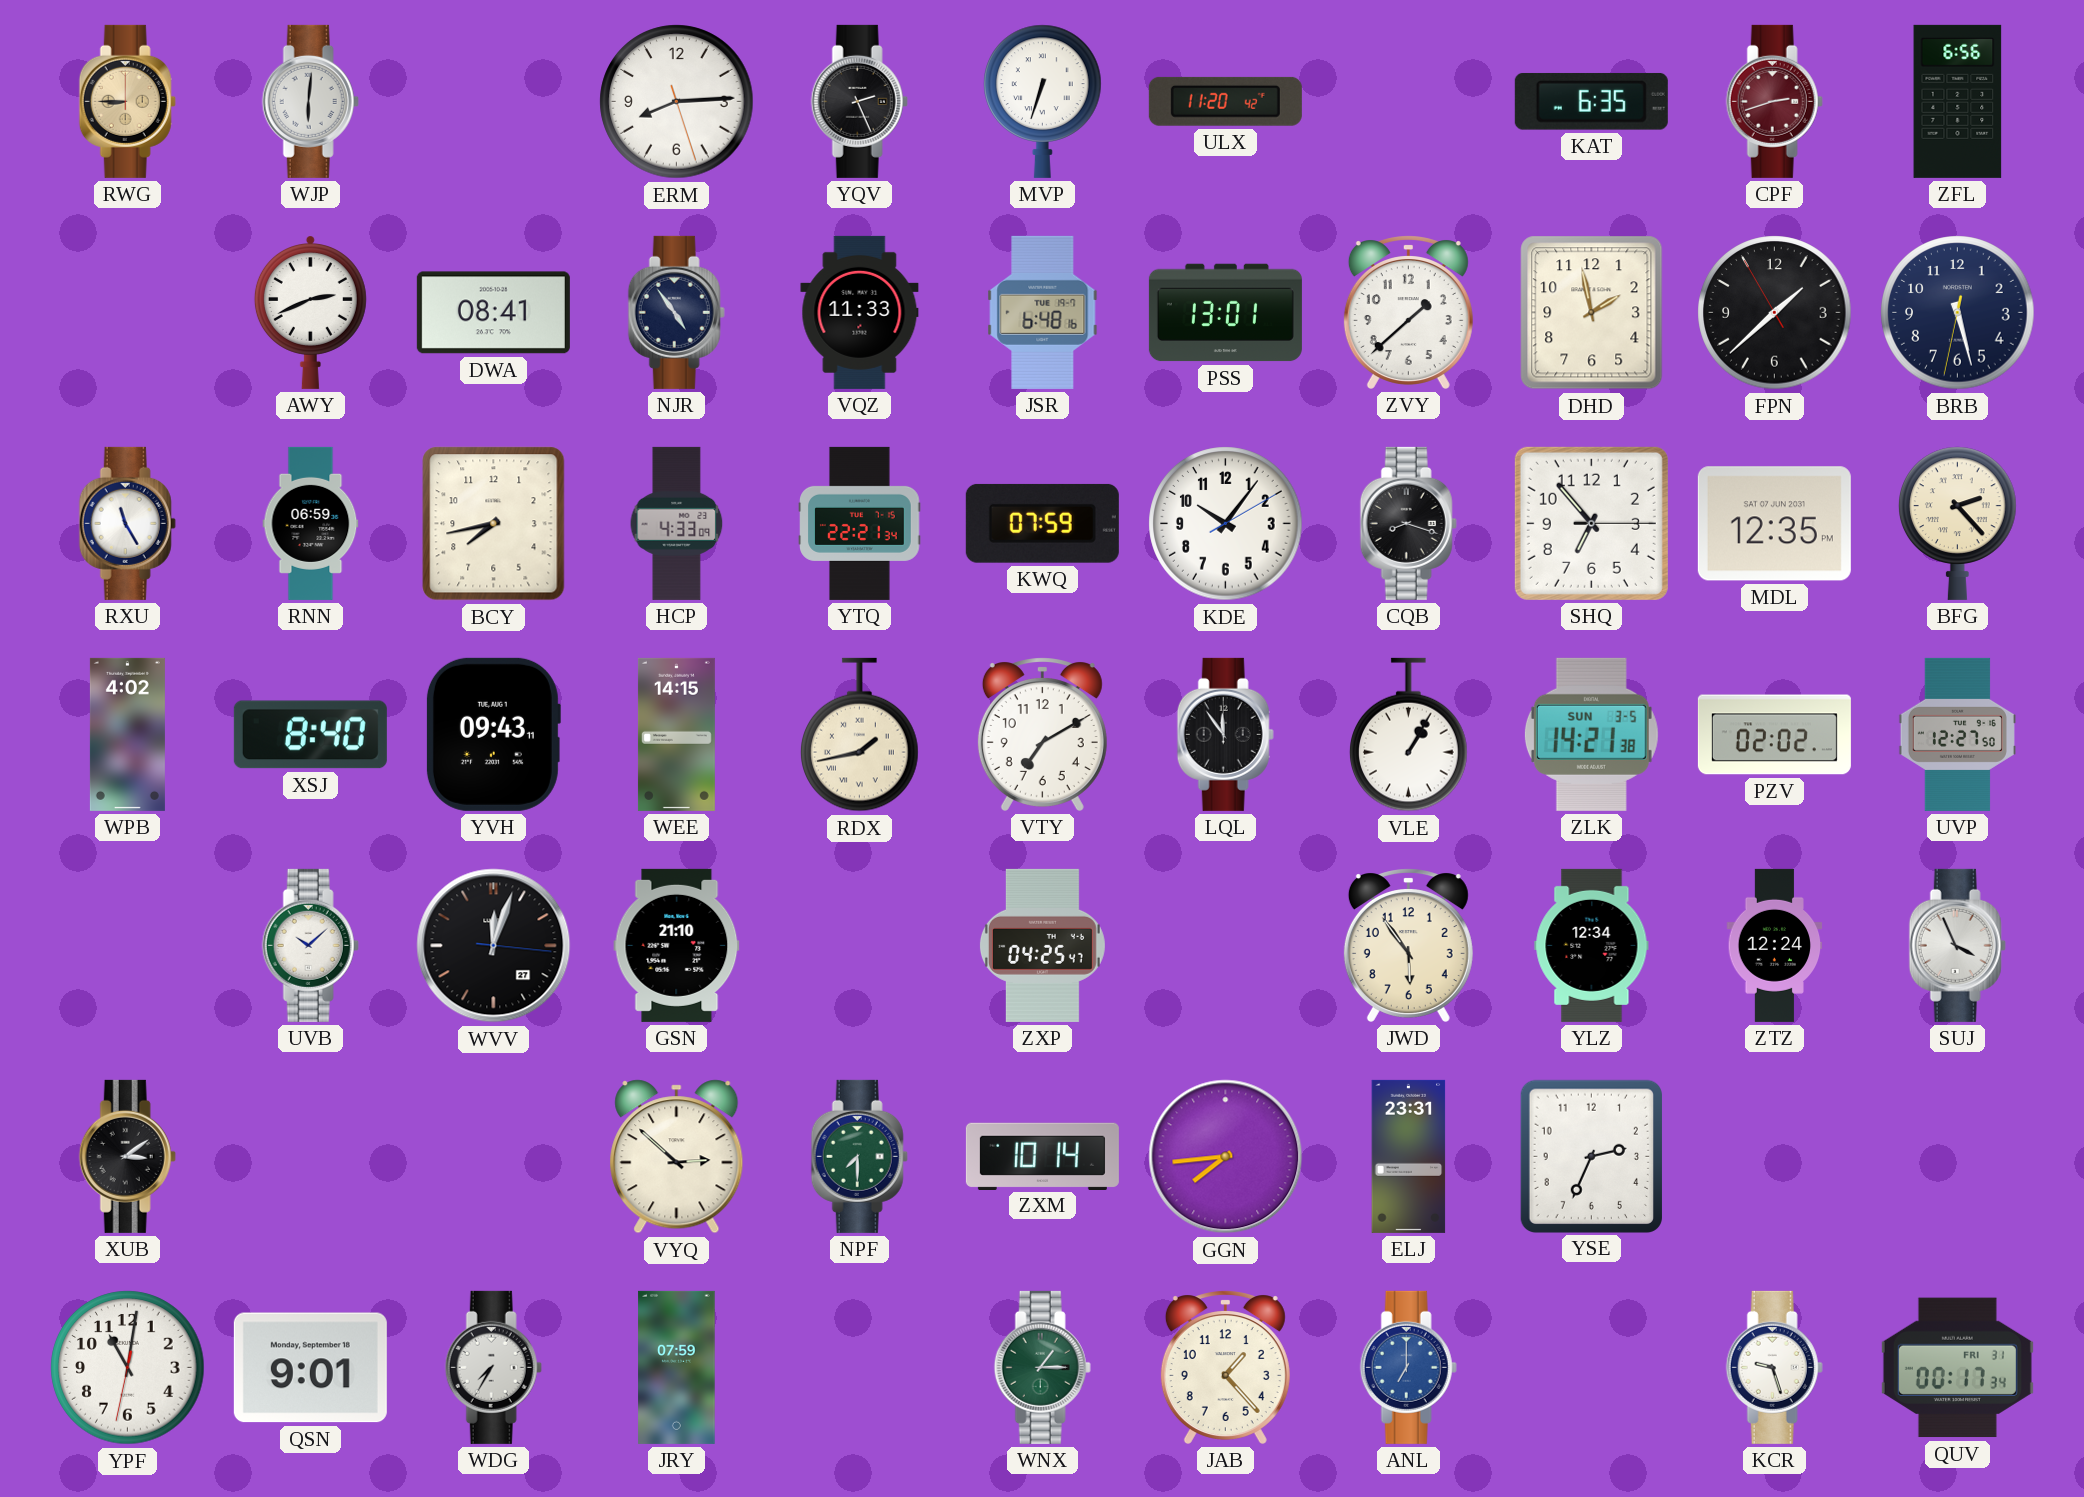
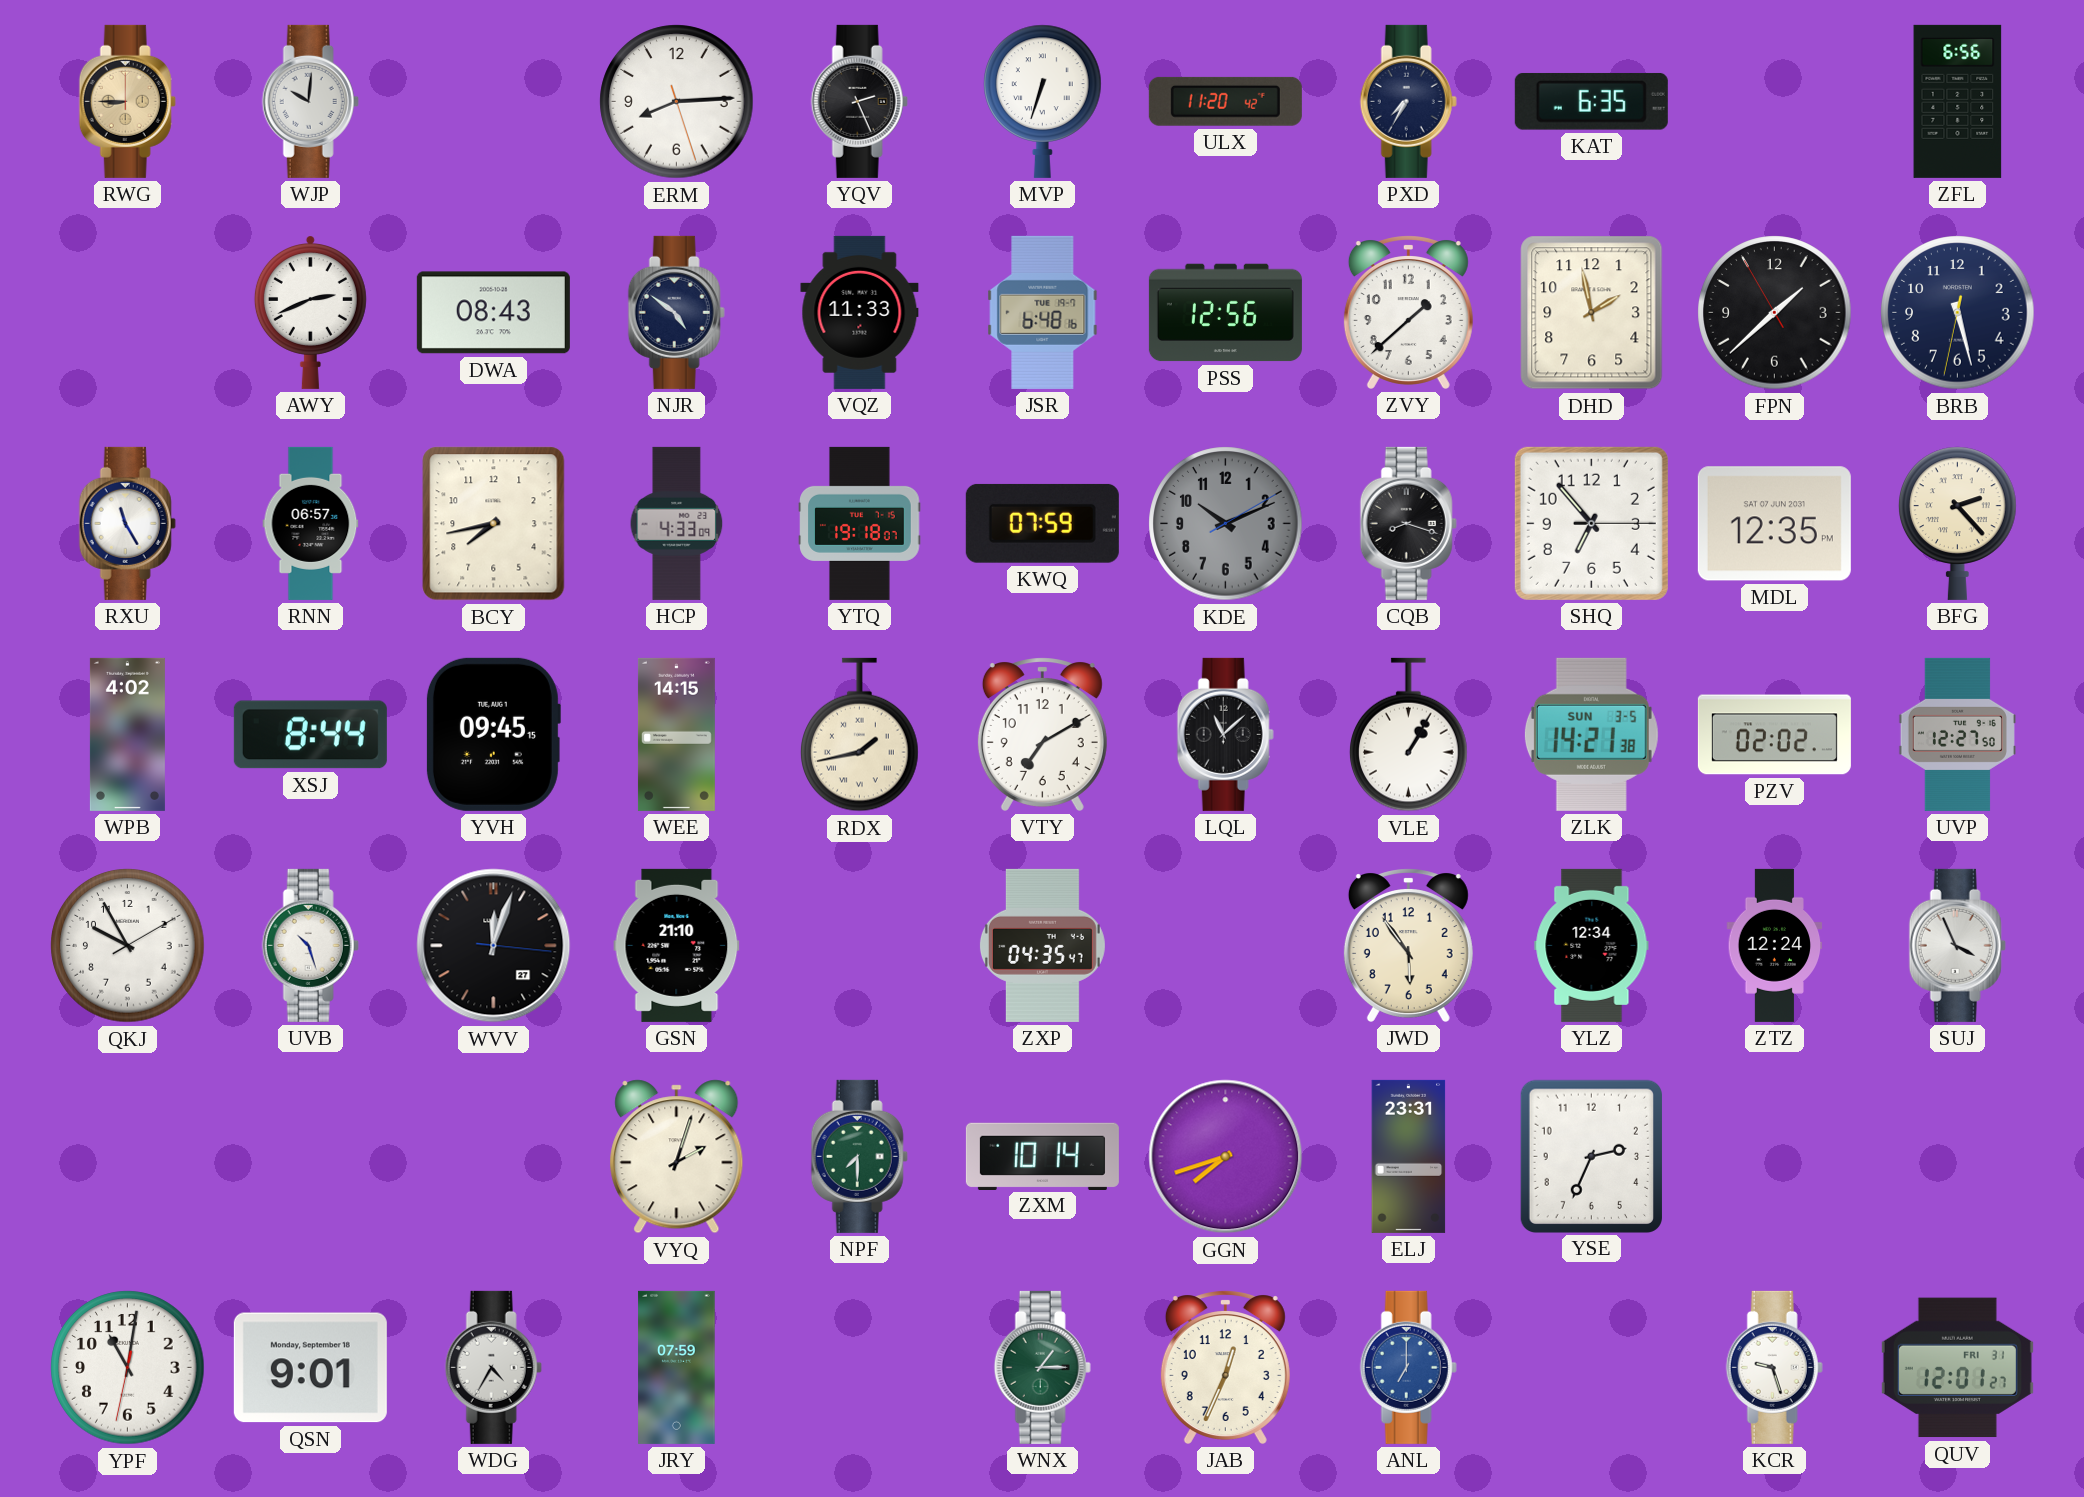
WJP: 6:01 -> 10:01
PXD: none -> 7:35
CPF: 2:42 -> none
DWA: 08:41 -> 08:43
NJR: 4:54 -> 4:51
PSS: 13:01 -> 12:56
RNN: 06:59 -> 06:57
YTQ: 22:21 -> 19:18
KDE: 10:06 -> 10:11
KDE dial: white -> grey
XSJ: 8:40 -> 8:44
YVH: 09:43 -> 09:45
LQL: 11:54 -> 11:08
QKJ: none -> 9:55
UVB: 10:08 -> 10:27
ZXP: 04:25 -> 04:35
XUB: 3:09 -> none
VYQ: 2:52 -> 2:03
GGN: 7:44 -> 7:42
WDG: 7:35 -> 4:35
JAB: 1:23 -> 12:34
QUV: 00:17 -> 12:01
